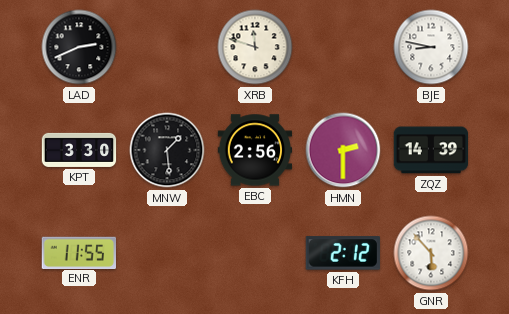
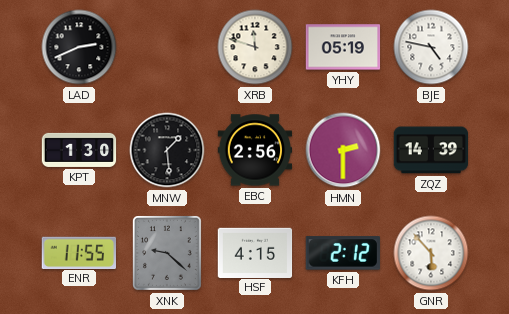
YHY: none -> 05:19
BJE: 8:47 -> 4:47
KPT: 3:30 -> 1:30
XNK: none -> 9:22
HSF: none -> 4:15
